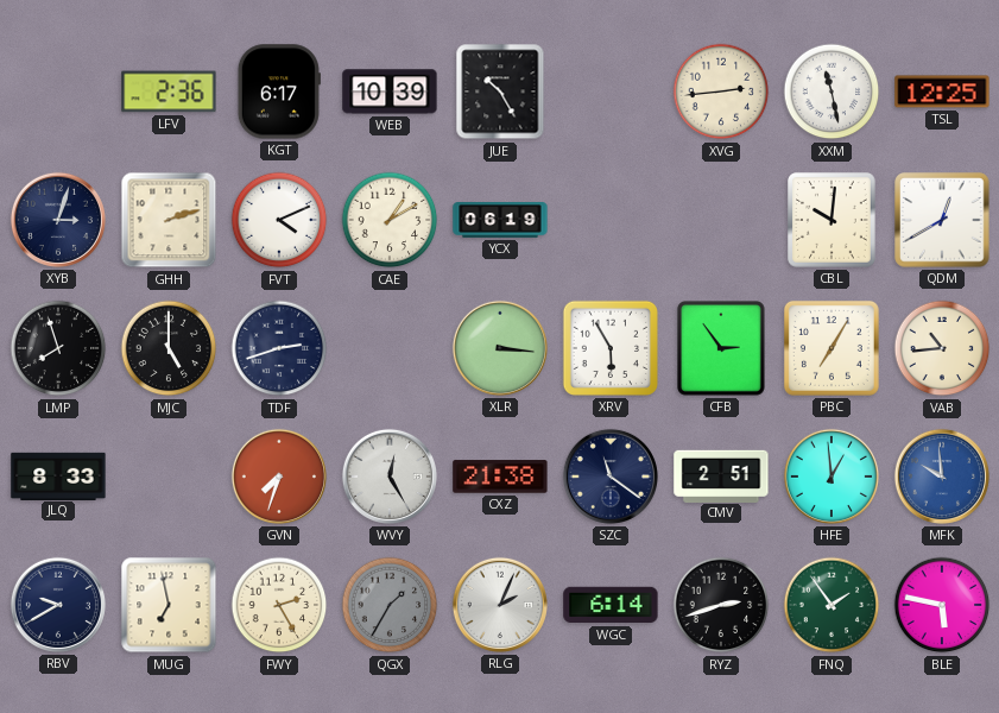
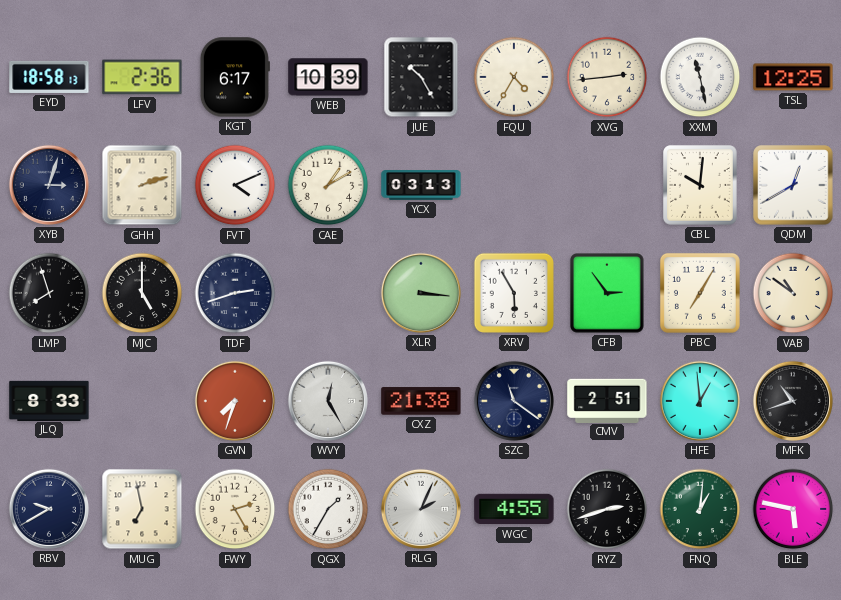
EYD: none -> 18:58
FQU: none -> 4:35
YCX: 06:19 -> 03:13
VAB: 10:44 -> 10:51
MFK: 9:59 -> 10:42
MFK dial: blue -> black
QGX dial: grey -> white
WGC: 6:14 -> 4:55
FNQ: 1:54 -> 1:01
